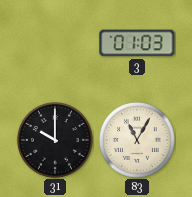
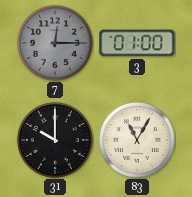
7: none -> 12:15
3: 01:03 -> 01:00
